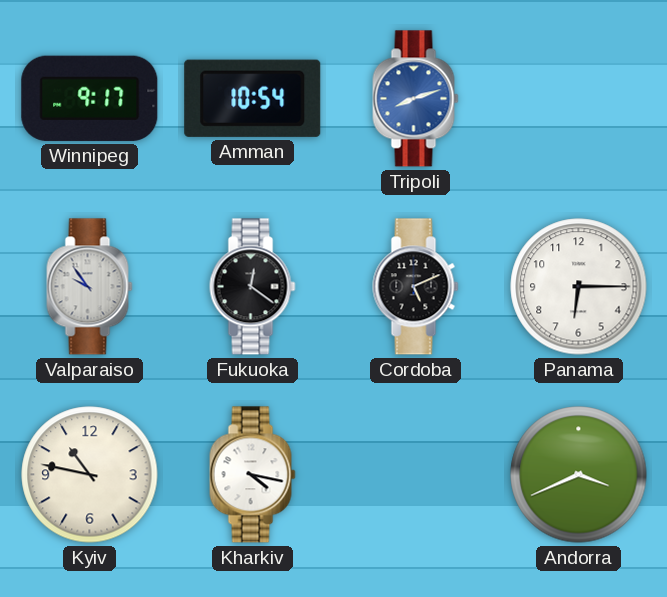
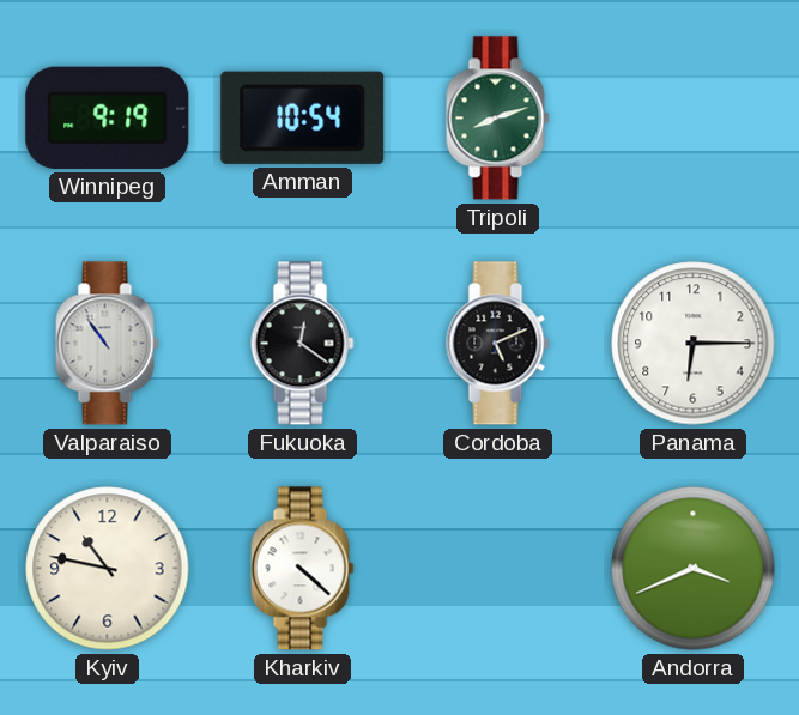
Winnipeg: 9:17 -> 9:19
Tripoli dial: blue -> green
Valparaiso: 9:54 -> 10:54
Kharkiv: 4:17 -> 4:22
